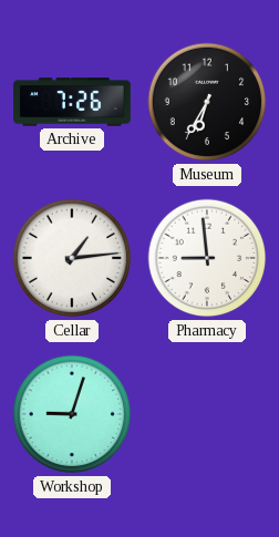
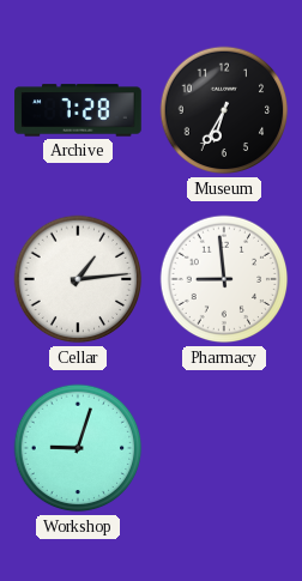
Archive: 7:26 -> 7:28
